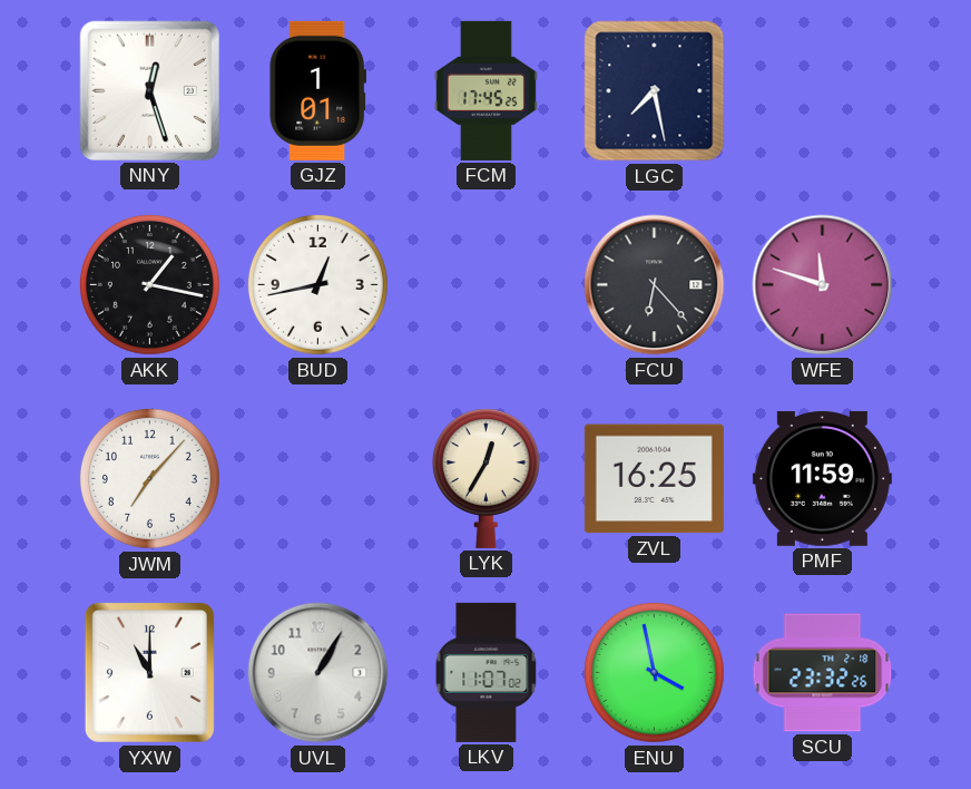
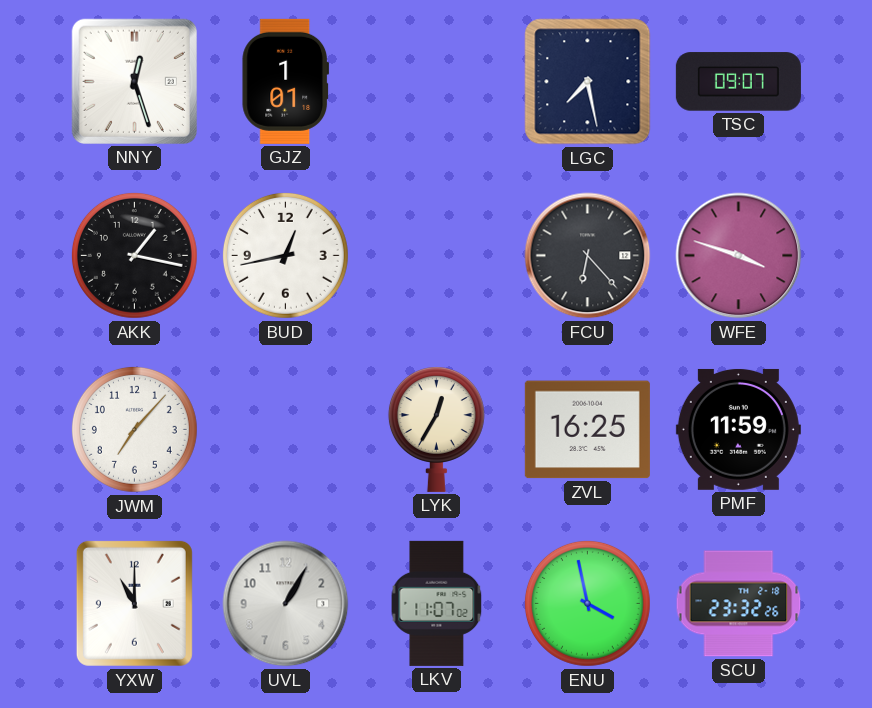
FCM: 17:45 -> none
TSC: none -> 09:07
WFE: 11:48 -> 3:48
